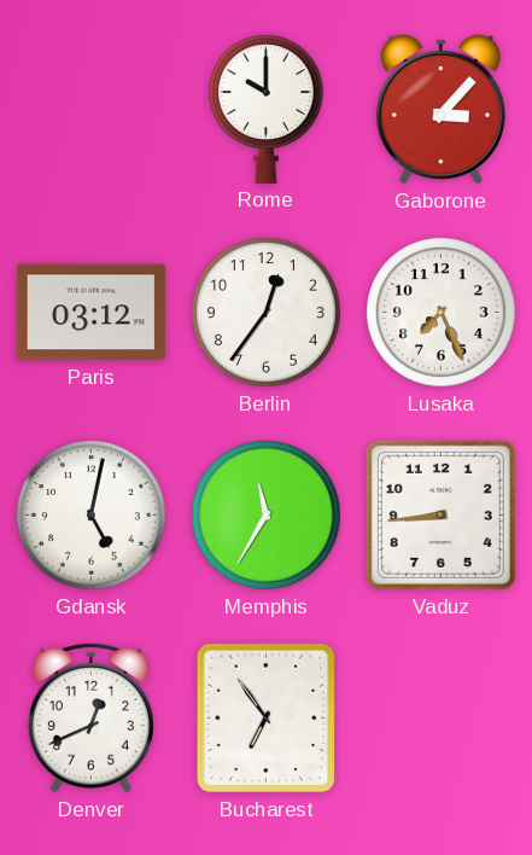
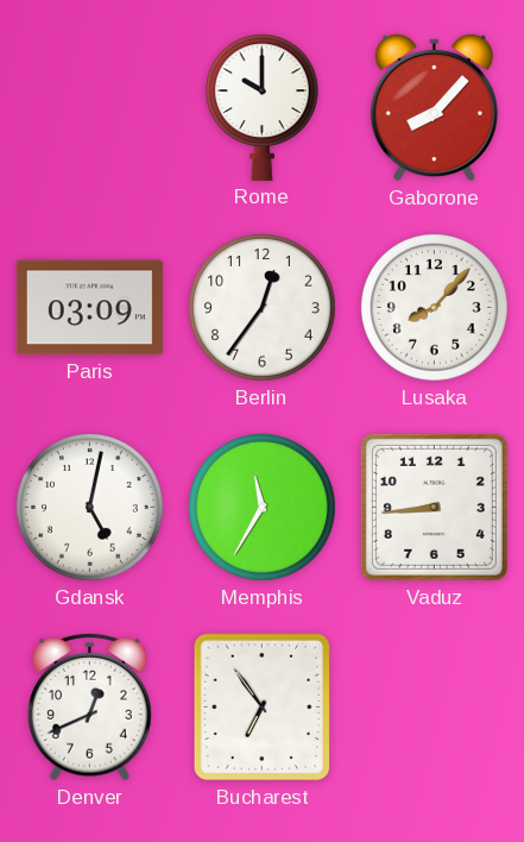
Gaborone: 3:07 -> 8:07
Paris: 03:12 -> 03:09
Lusaka: 7:26 -> 8:07
